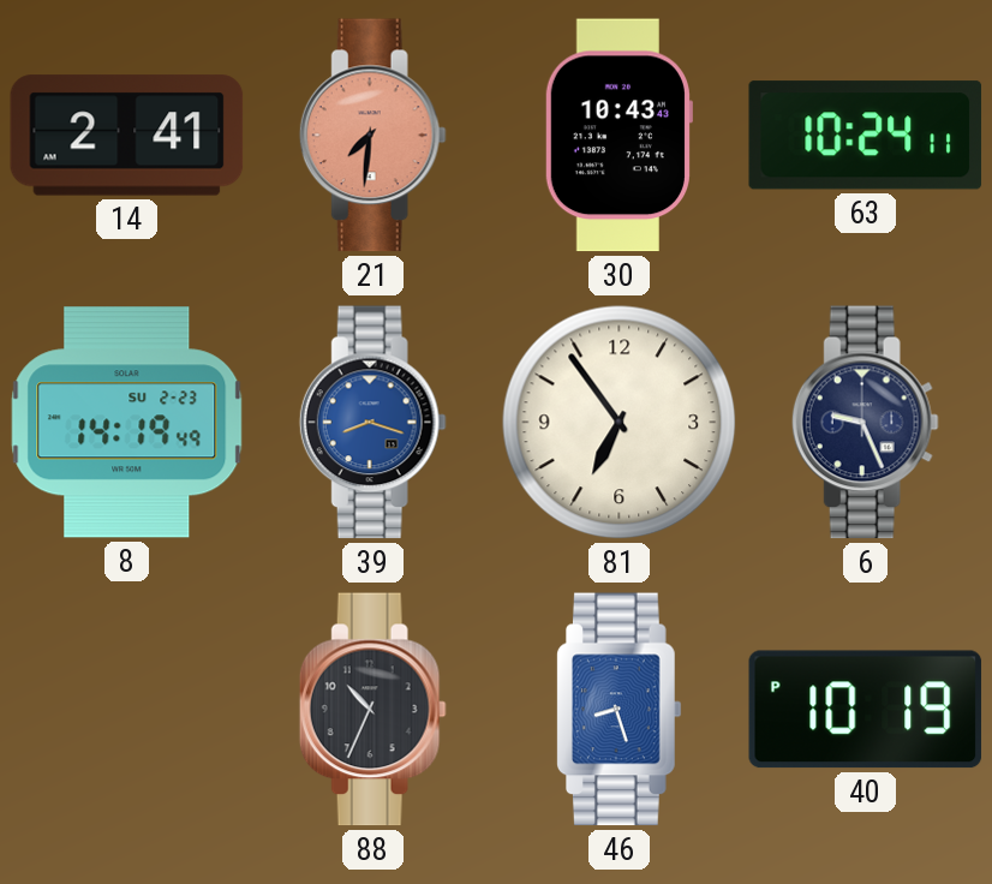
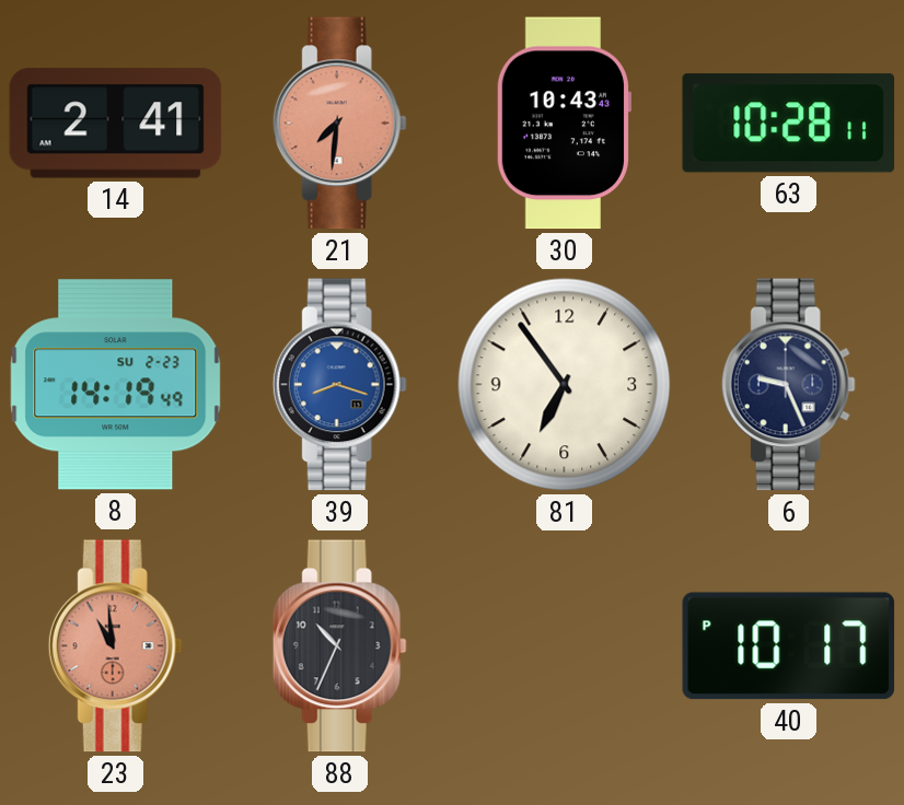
63: 10:24 -> 10:28
23: none -> 10:59
46: 8:27 -> none
40: 10:19 -> 10:17
